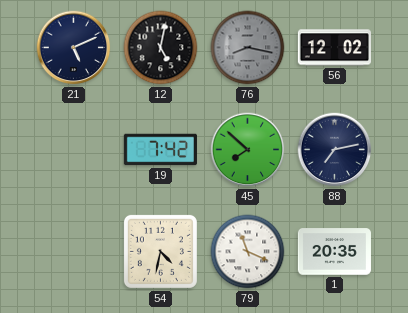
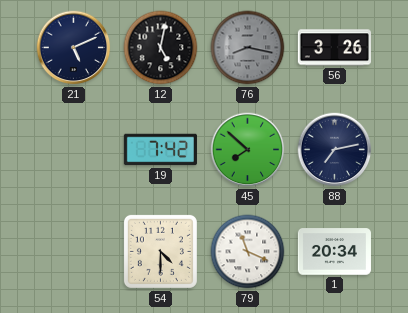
56: 12:02 -> 3:26
54: 4:32 -> 4:30
1: 20:35 -> 20:34
